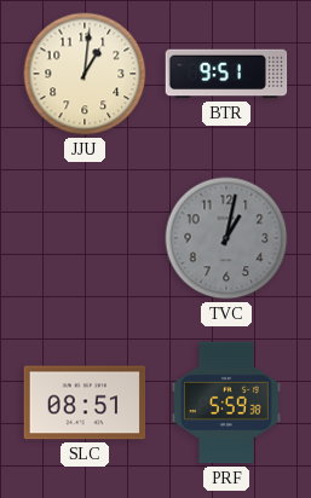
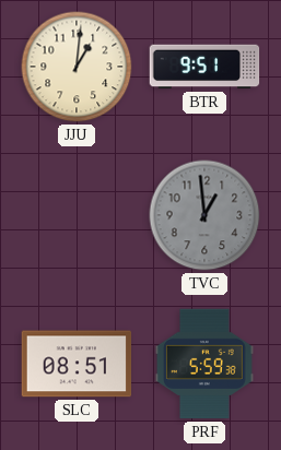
TVC: 1:02 -> 12:59
